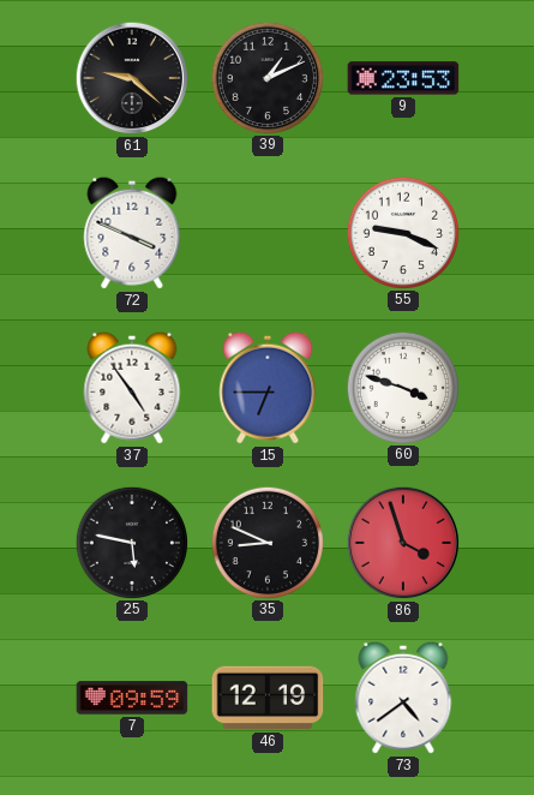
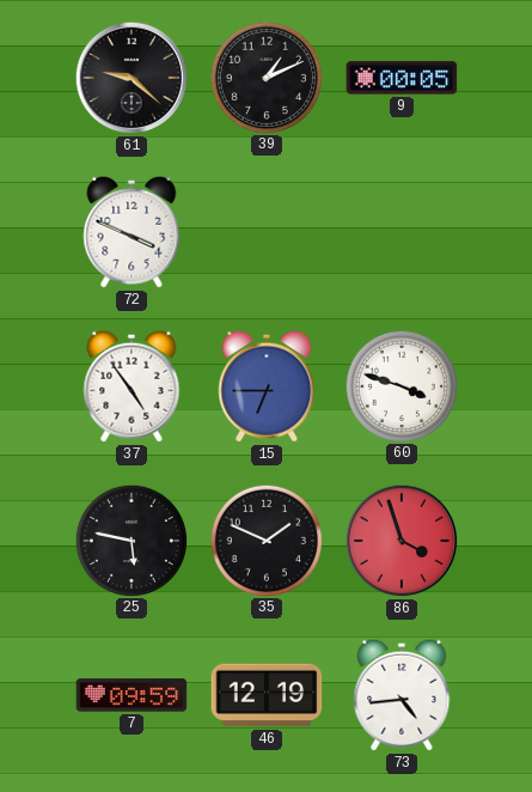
9: 23:53 -> 00:05
55: 9:19 -> none
35: 8:49 -> 1:49
73: 4:39 -> 4:44
